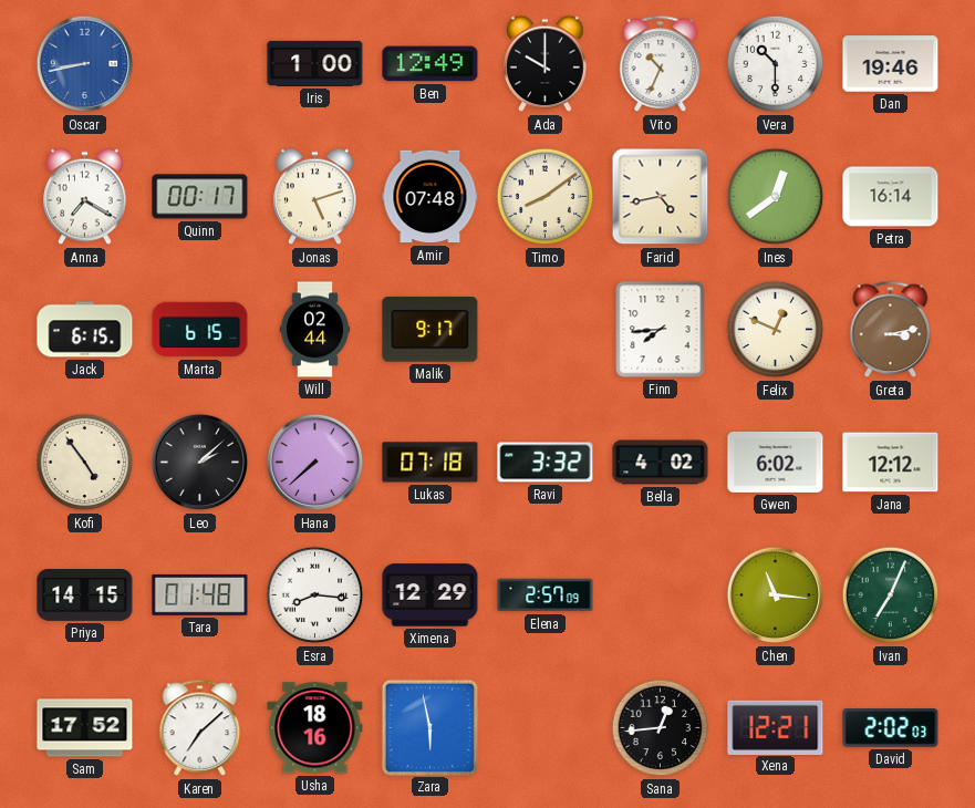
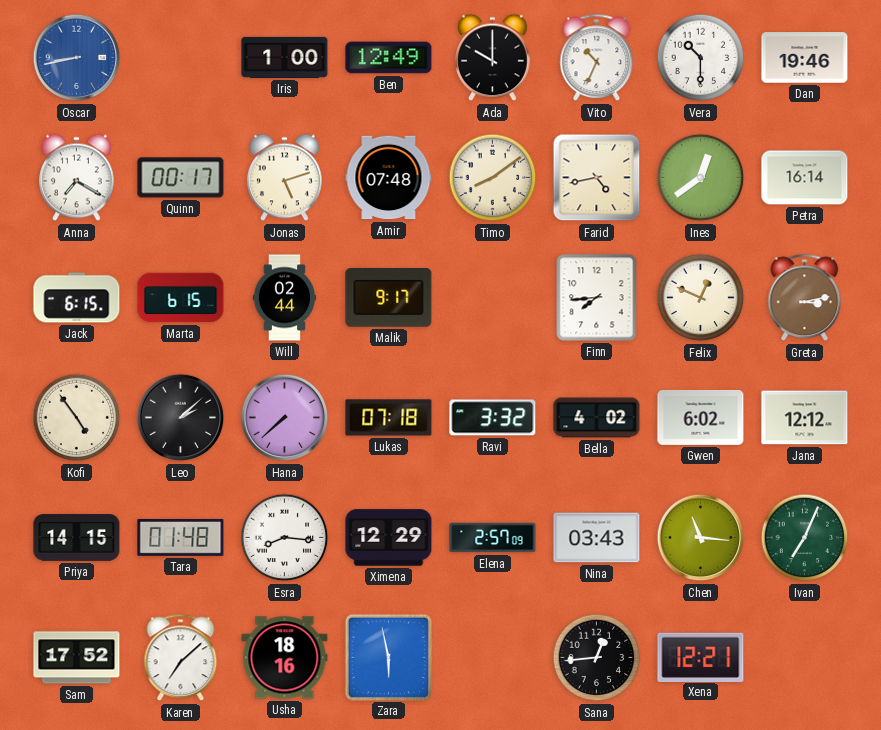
Nina: none -> 03:43
David: 2:02 -> none
